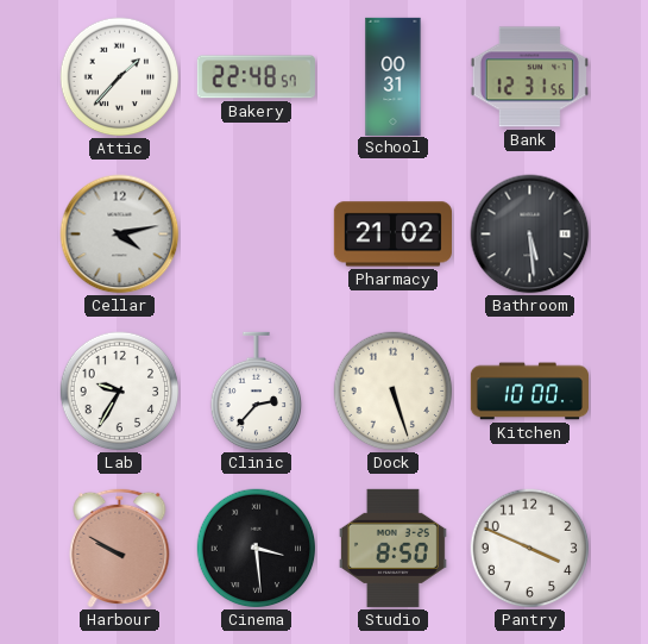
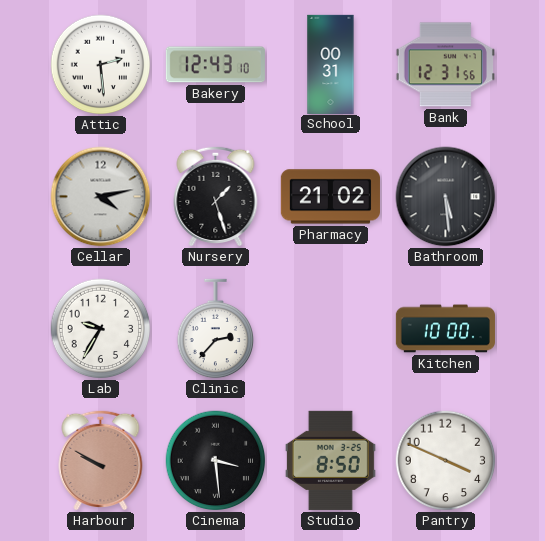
Attic: 1:37 -> 2:29
Bakery: 22:48 -> 12:43
Nursery: none -> 1:27
Dock: 5:27 -> none
